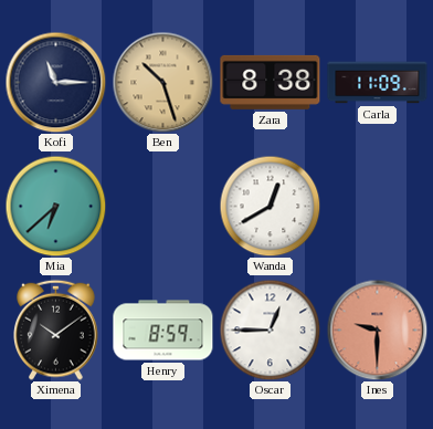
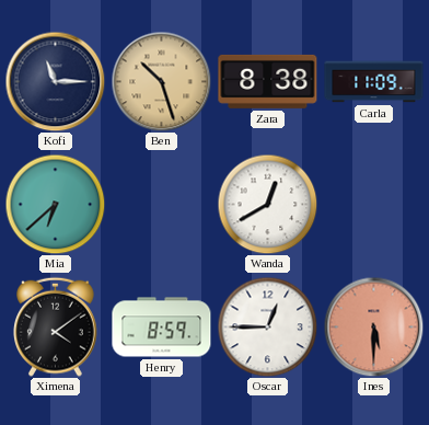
Ximena: 10:09 -> 4:09
Ines: 9:30 -> 5:30
